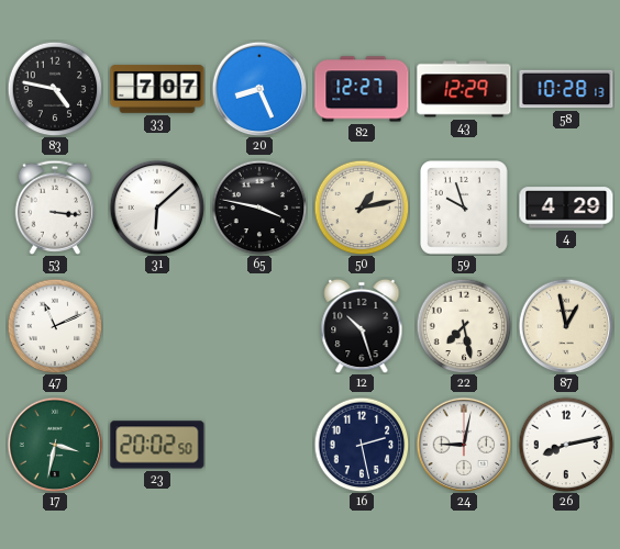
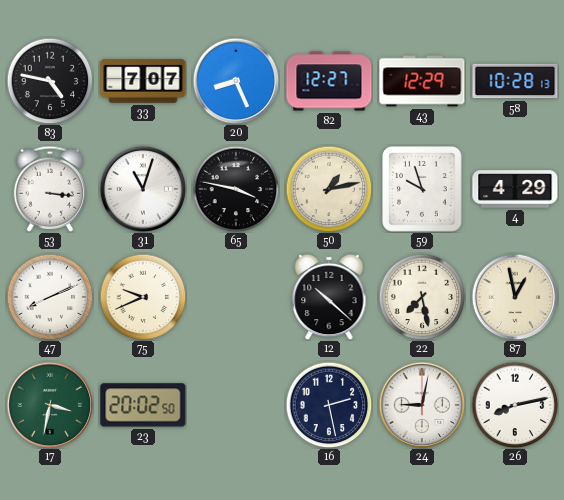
31: 6:08 -> 11:03
47: 11:11 -> 8:11
75: none -> 9:41
12: 10:27 -> 10:22
